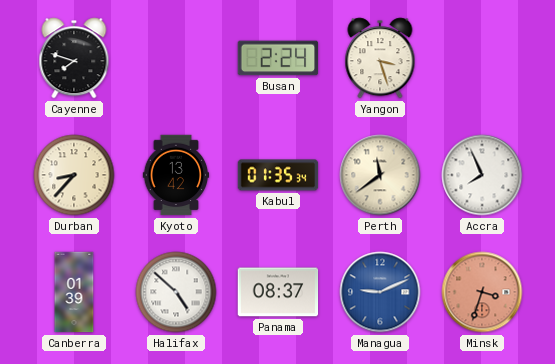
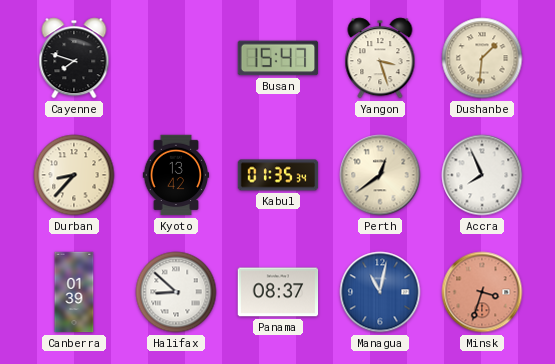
Busan: 2:24 -> 15:47
Dushanbe: none -> 1:31
Perth: 11:39 -> 12:39
Halifax: 4:52 -> 8:52
Managua: 9:11 -> 11:02
